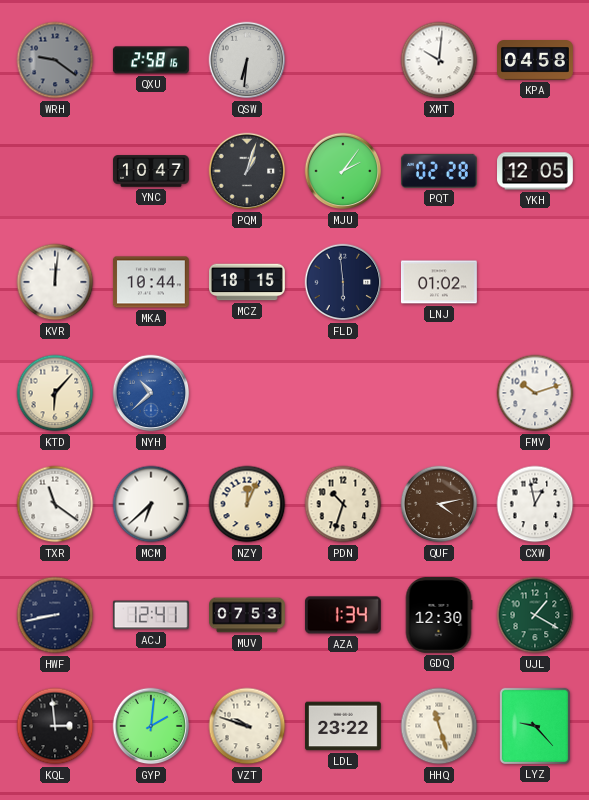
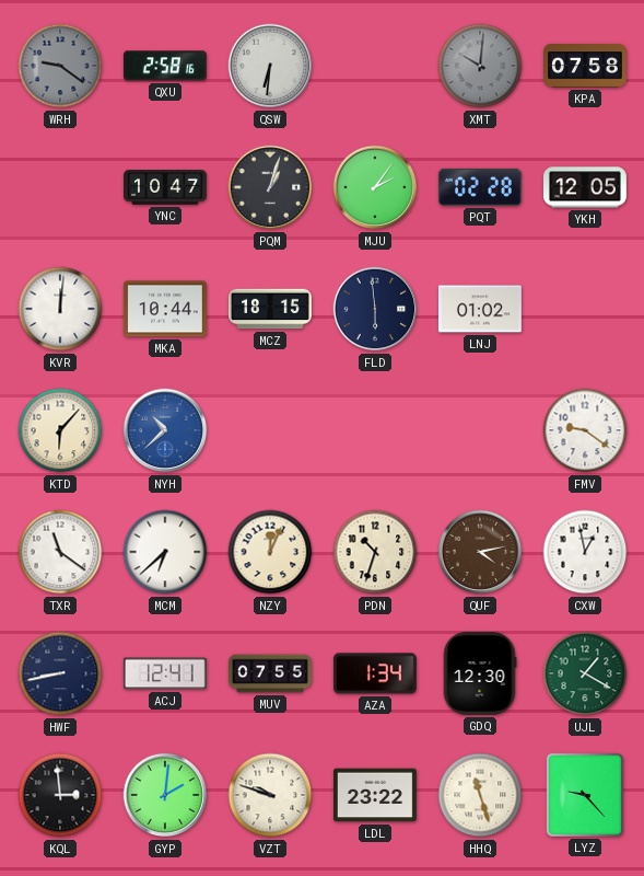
XMT dial: white -> grey
KPA: 04:58 -> 07:58
FMV: 10:12 -> 9:21
MUV: 07:53 -> 07:55
